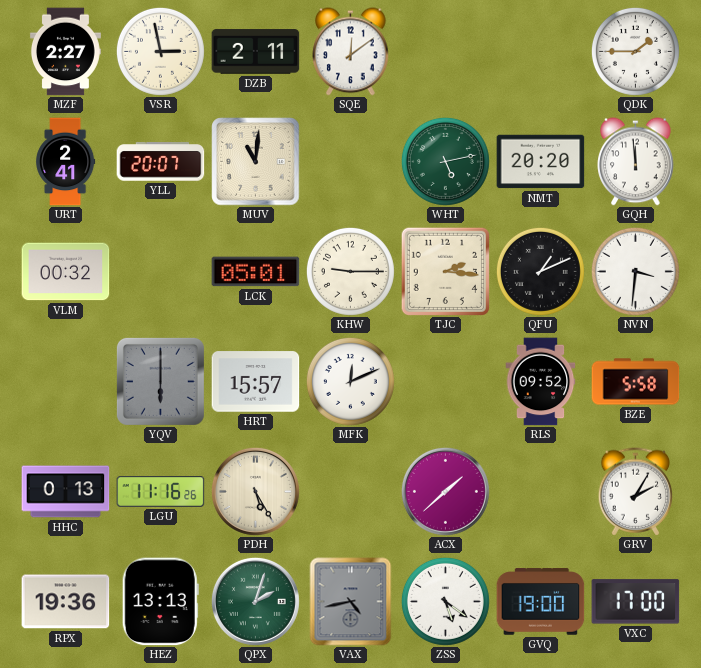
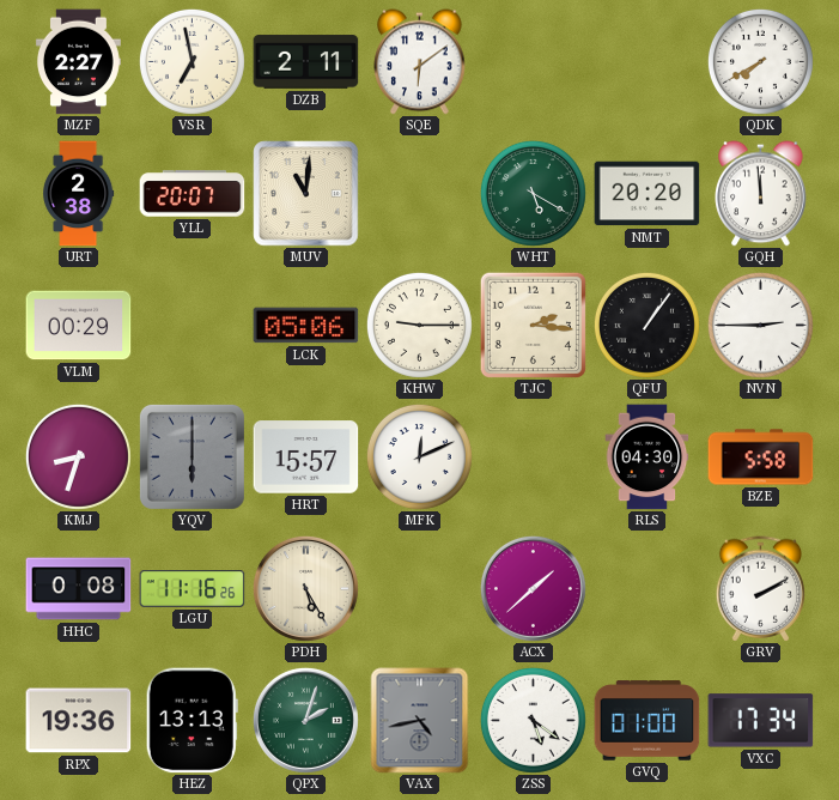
VSR: 2:58 -> 6:58
SQE: 12:09 -> 6:09
QDK: 1:45 -> 7:40
URT: 2:41 -> 2:38
WHT: 5:13 -> 5:20
VLM: 00:32 -> 00:29
LCK: 05:01 -> 05:06
QFU: 1:11 -> 1:06
NVN: 3:31 -> 2:45
KMJ: none -> 8:33
RLS: 09:52 -> 04:30
HHC: 0:13 -> 0:08
GRV: 2:05 -> 2:10
GVQ: 19:00 -> 01:00
VXC: 17:00 -> 17:34
